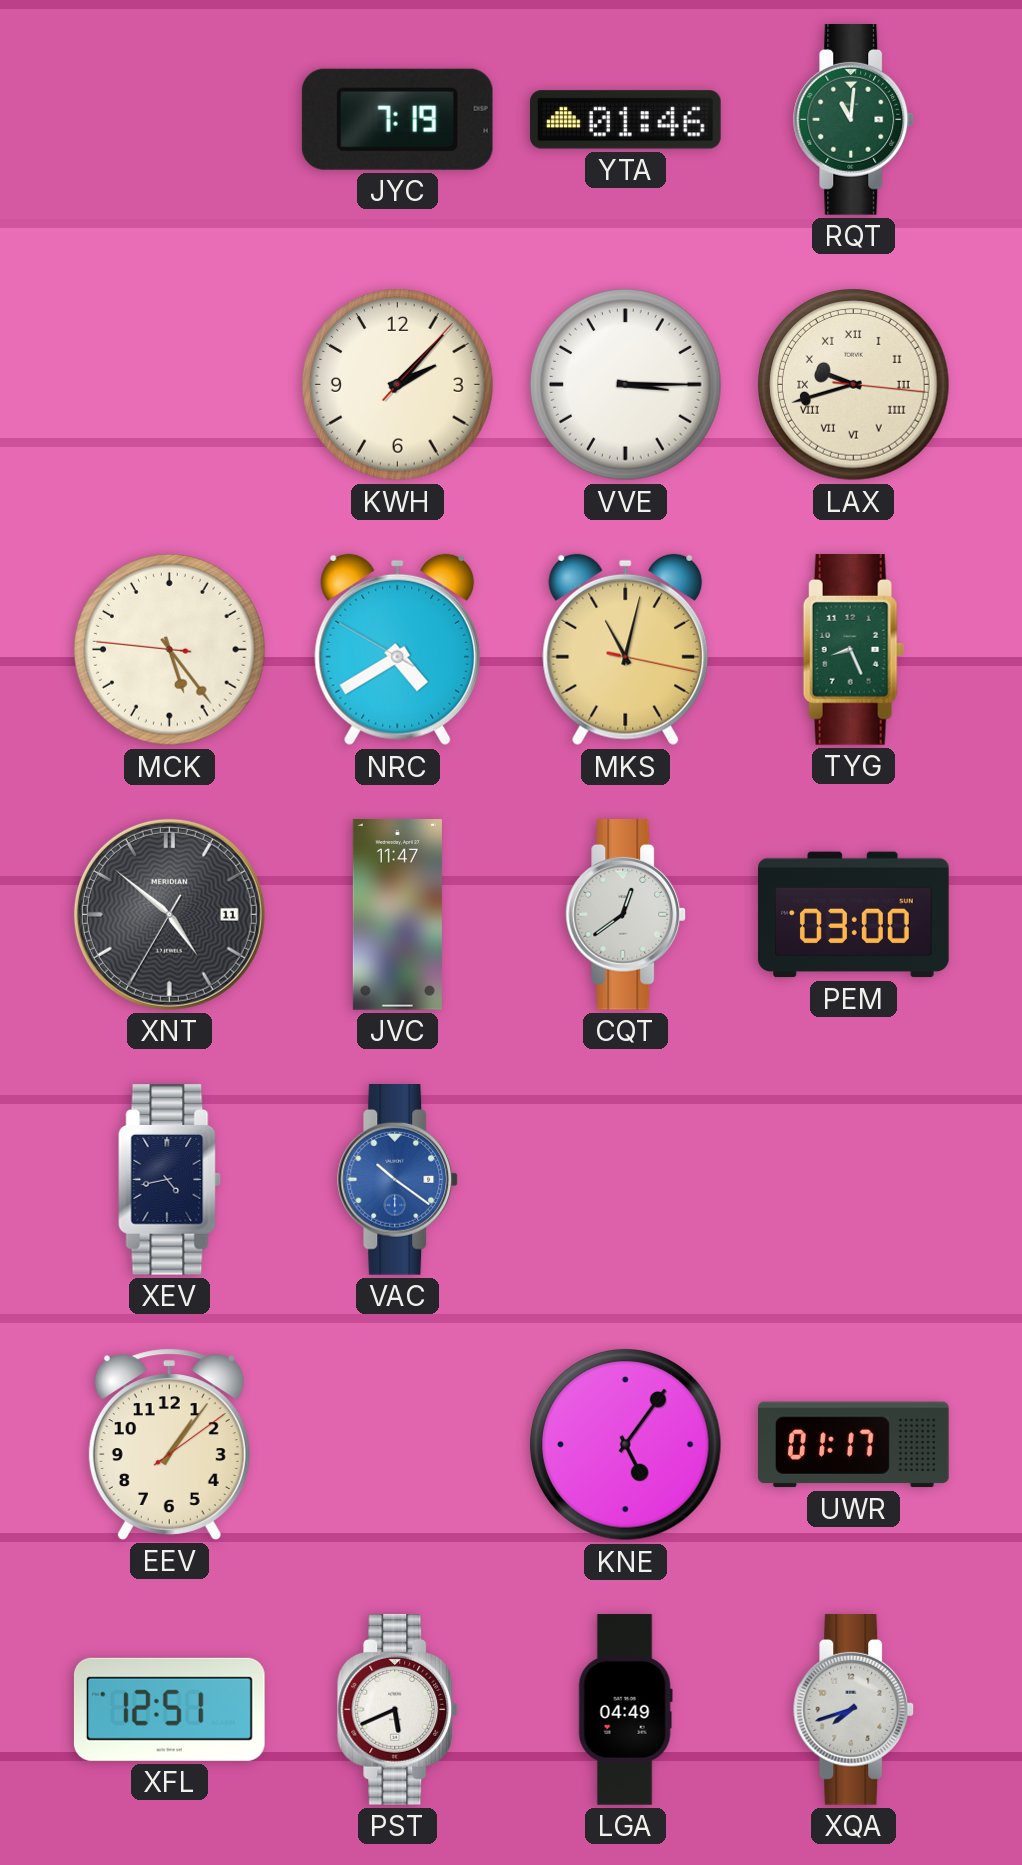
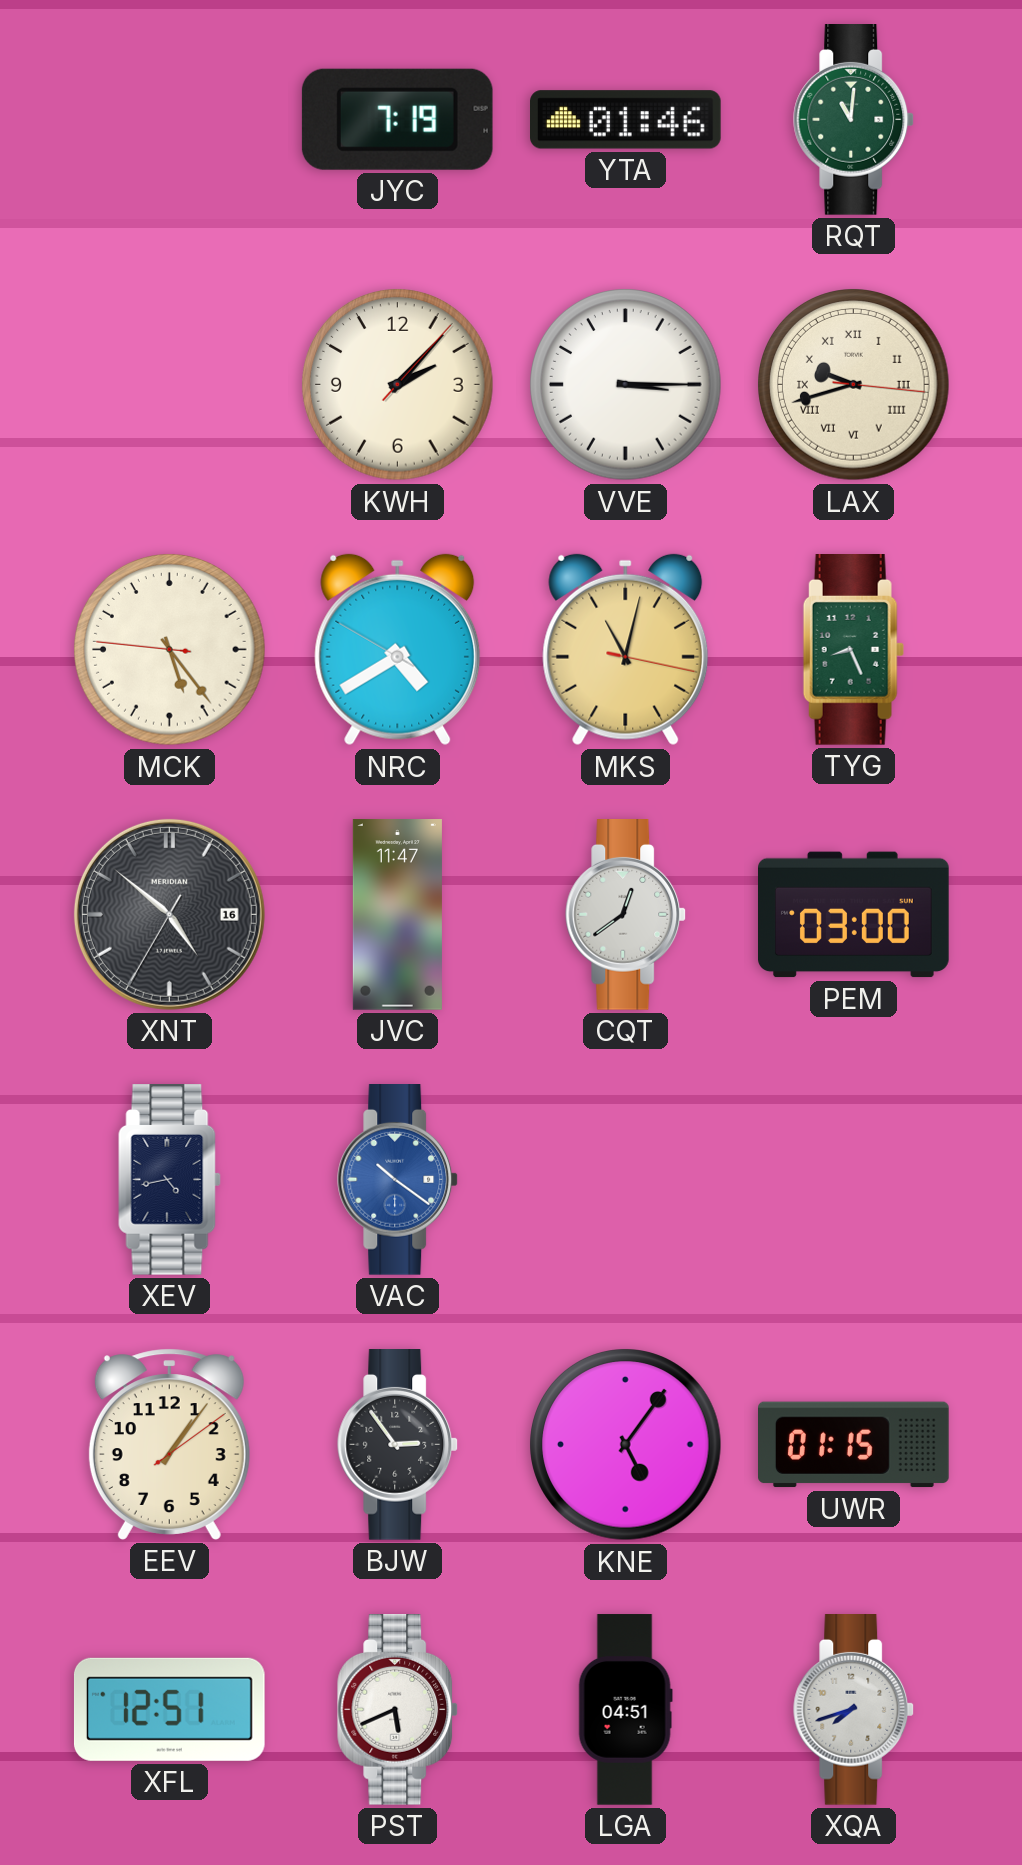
XNT date: 11 -> 16
BJW: none -> 2:54
UWR: 01:17 -> 01:15
LGA: 04:49 -> 04:51
